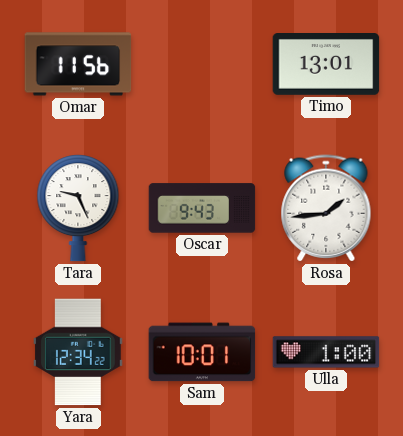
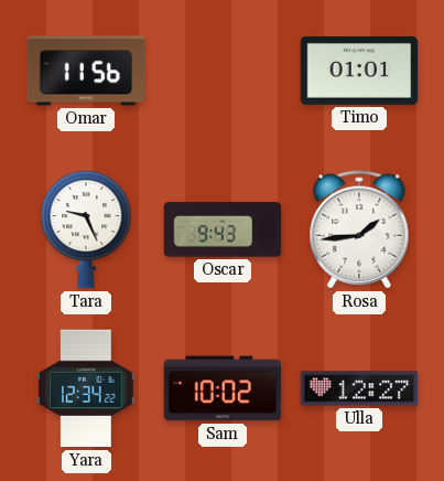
Timo: 13:01 -> 01:01
Sam: 10:01 -> 10:02
Ulla: 1:00 -> 12:27
